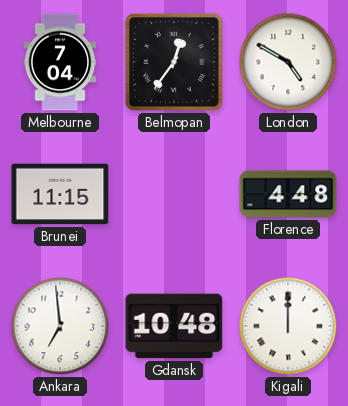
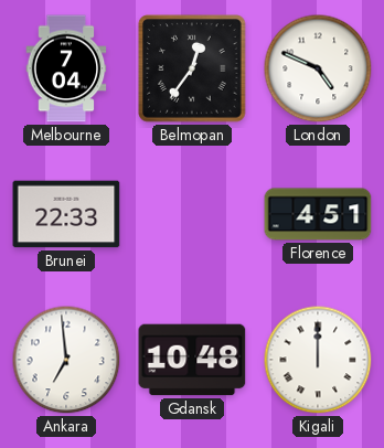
London: 4:50 -> 4:49
Brunei: 11:15 -> 22:33
Florence: 4:48 -> 4:51
